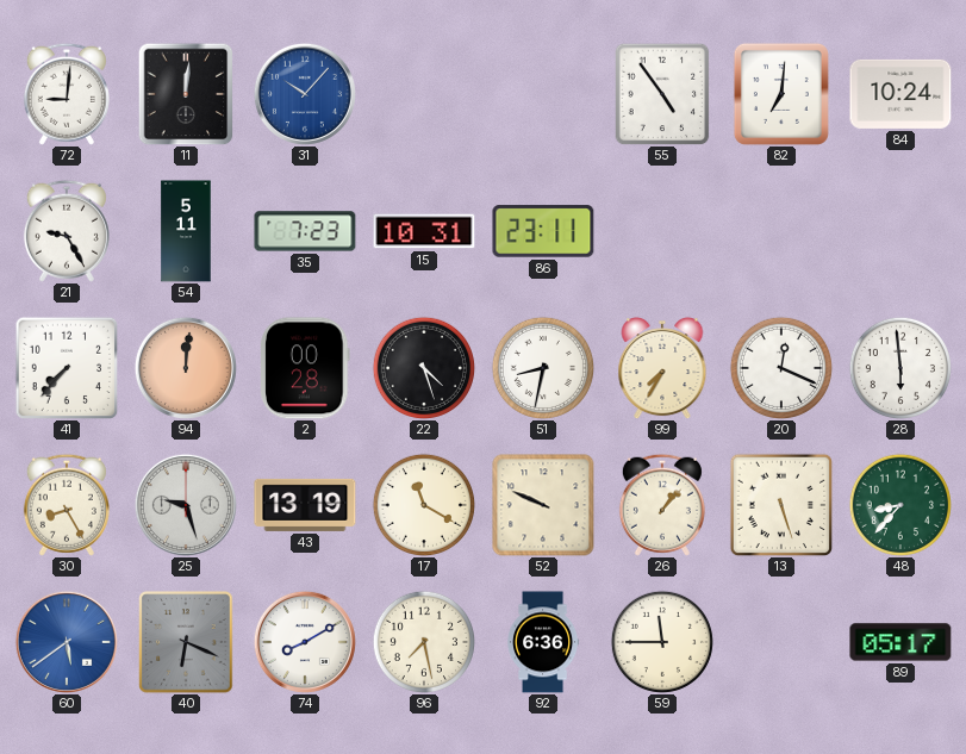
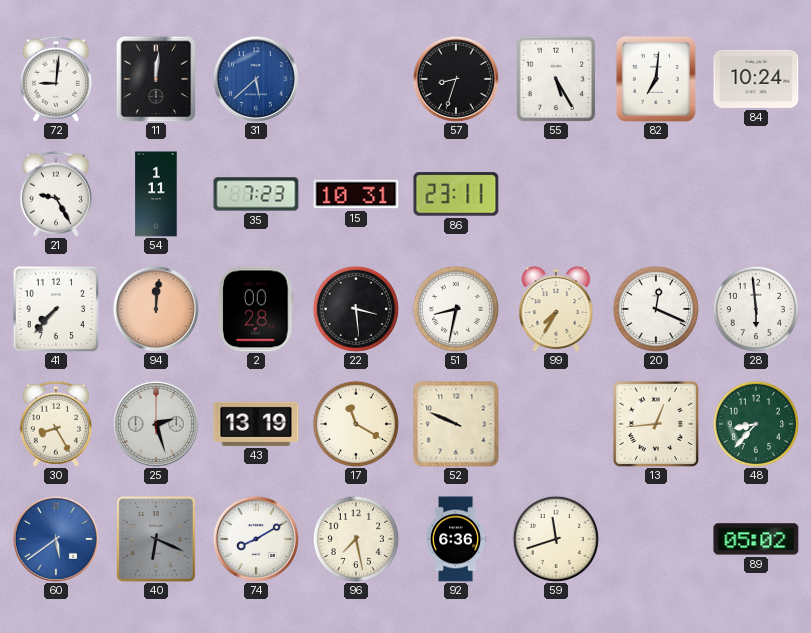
31: 10:07 -> 5:38
57: none -> 8:33
55: 4:54 -> 5:25
54: 5:11 -> 1:11
22: 4:27 -> 3:29
25: 9:27 -> 2:27
26: 1:07 -> none
13: 5:27 -> 12:44
59: 11:45 -> 11:42
89: 05:17 -> 05:02
